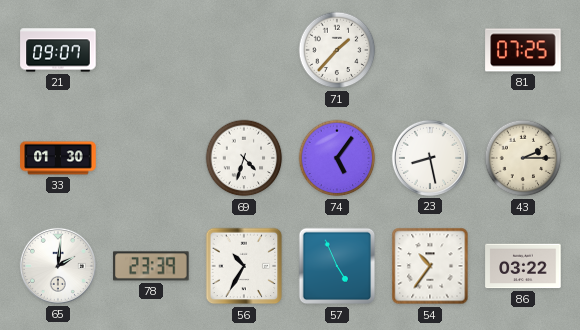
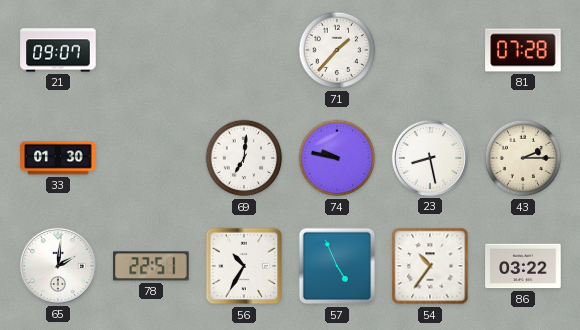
81: 07:25 -> 07:28
69: 4:33 -> 7:01
74: 5:06 -> 9:47
78: 23:39 -> 22:51
